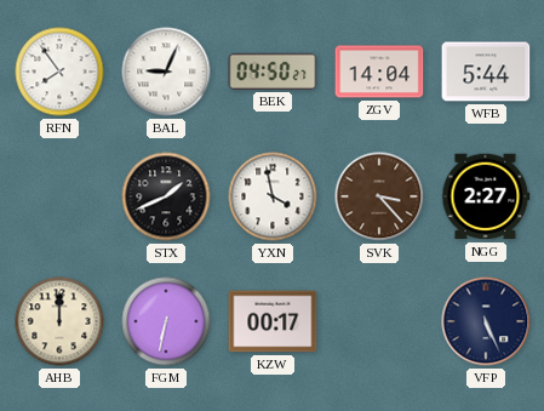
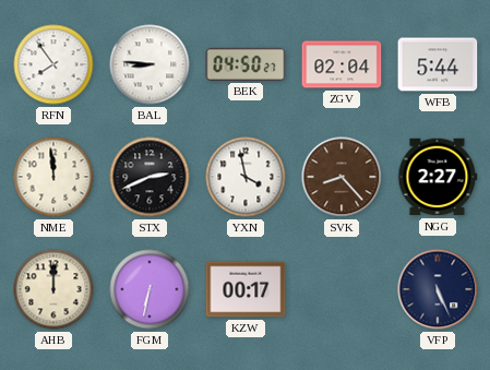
BAL: 9:04 -> 8:46
ZGV: 14:04 -> 02:04
NME: none -> 11:59
STX: 1:41 -> 2:41
SVK: 3:23 -> 8:23
